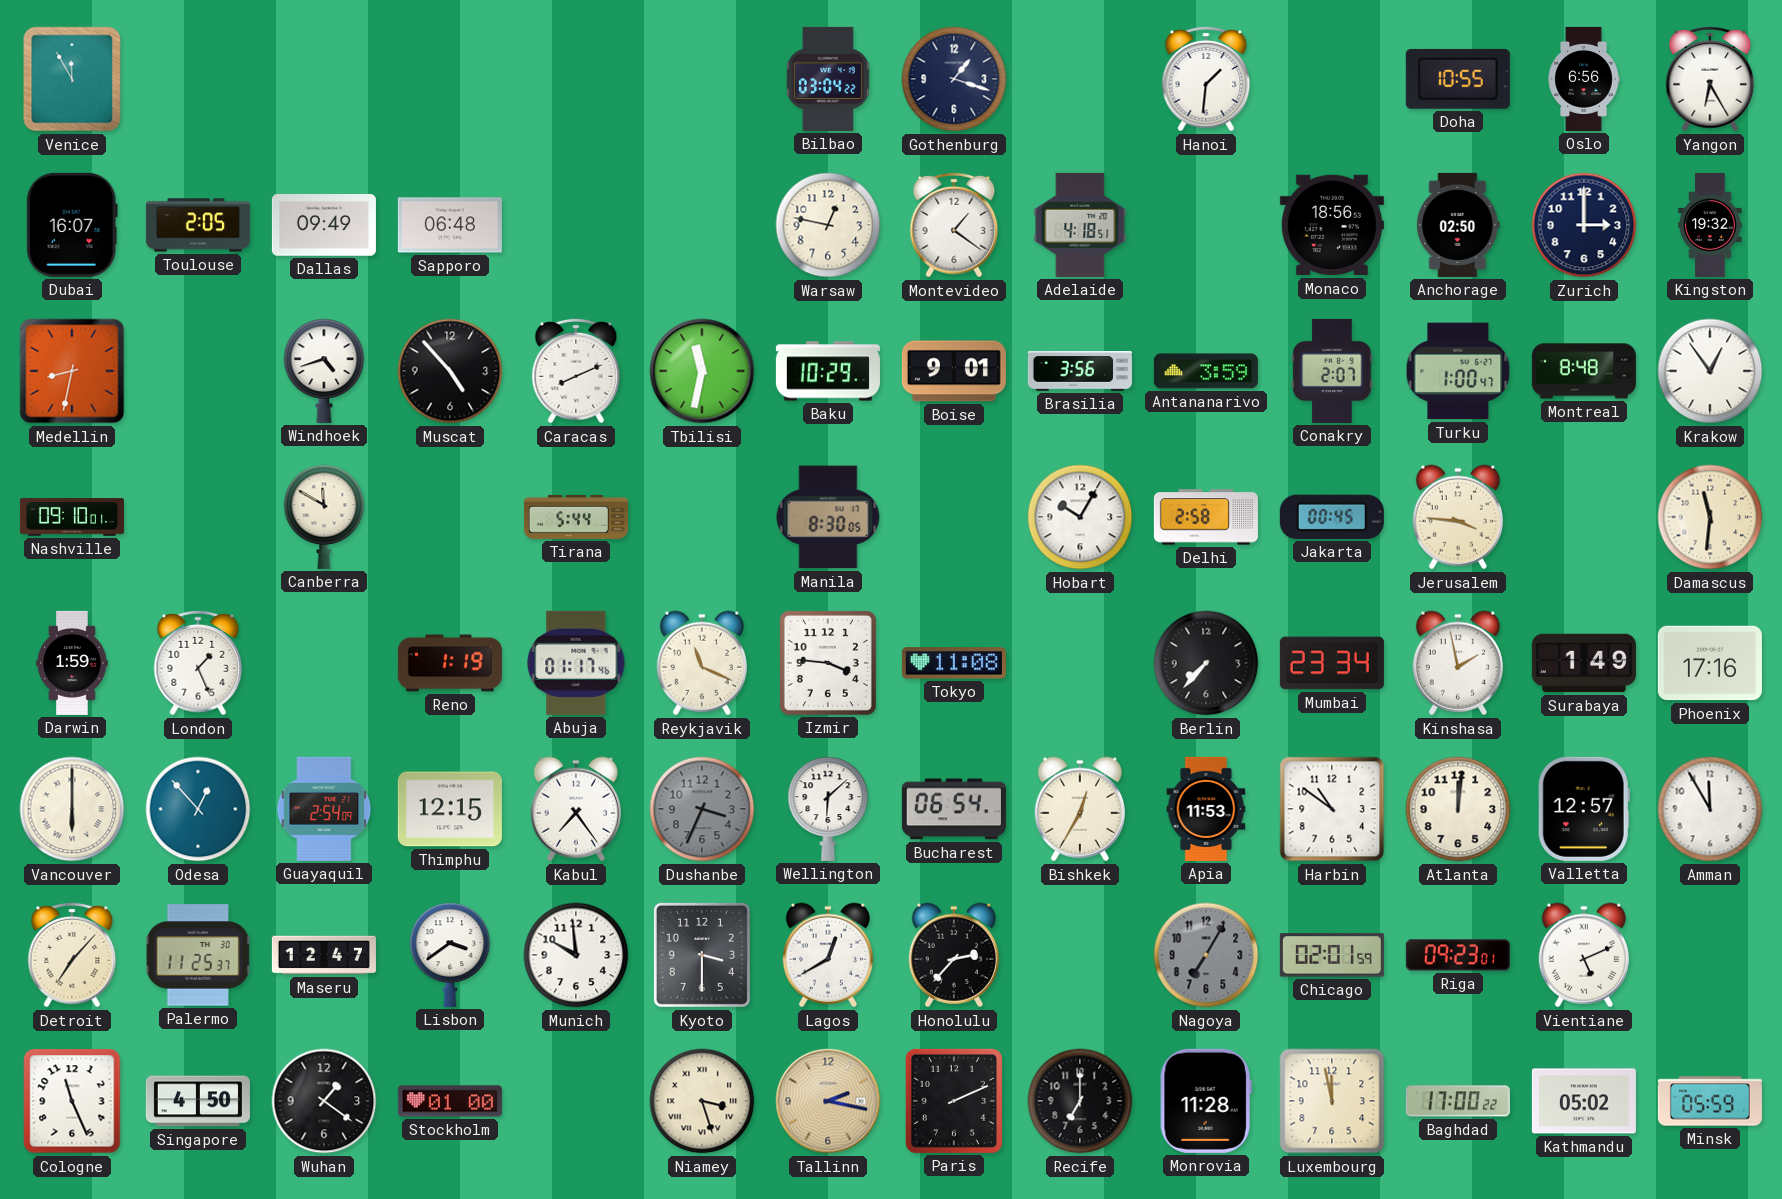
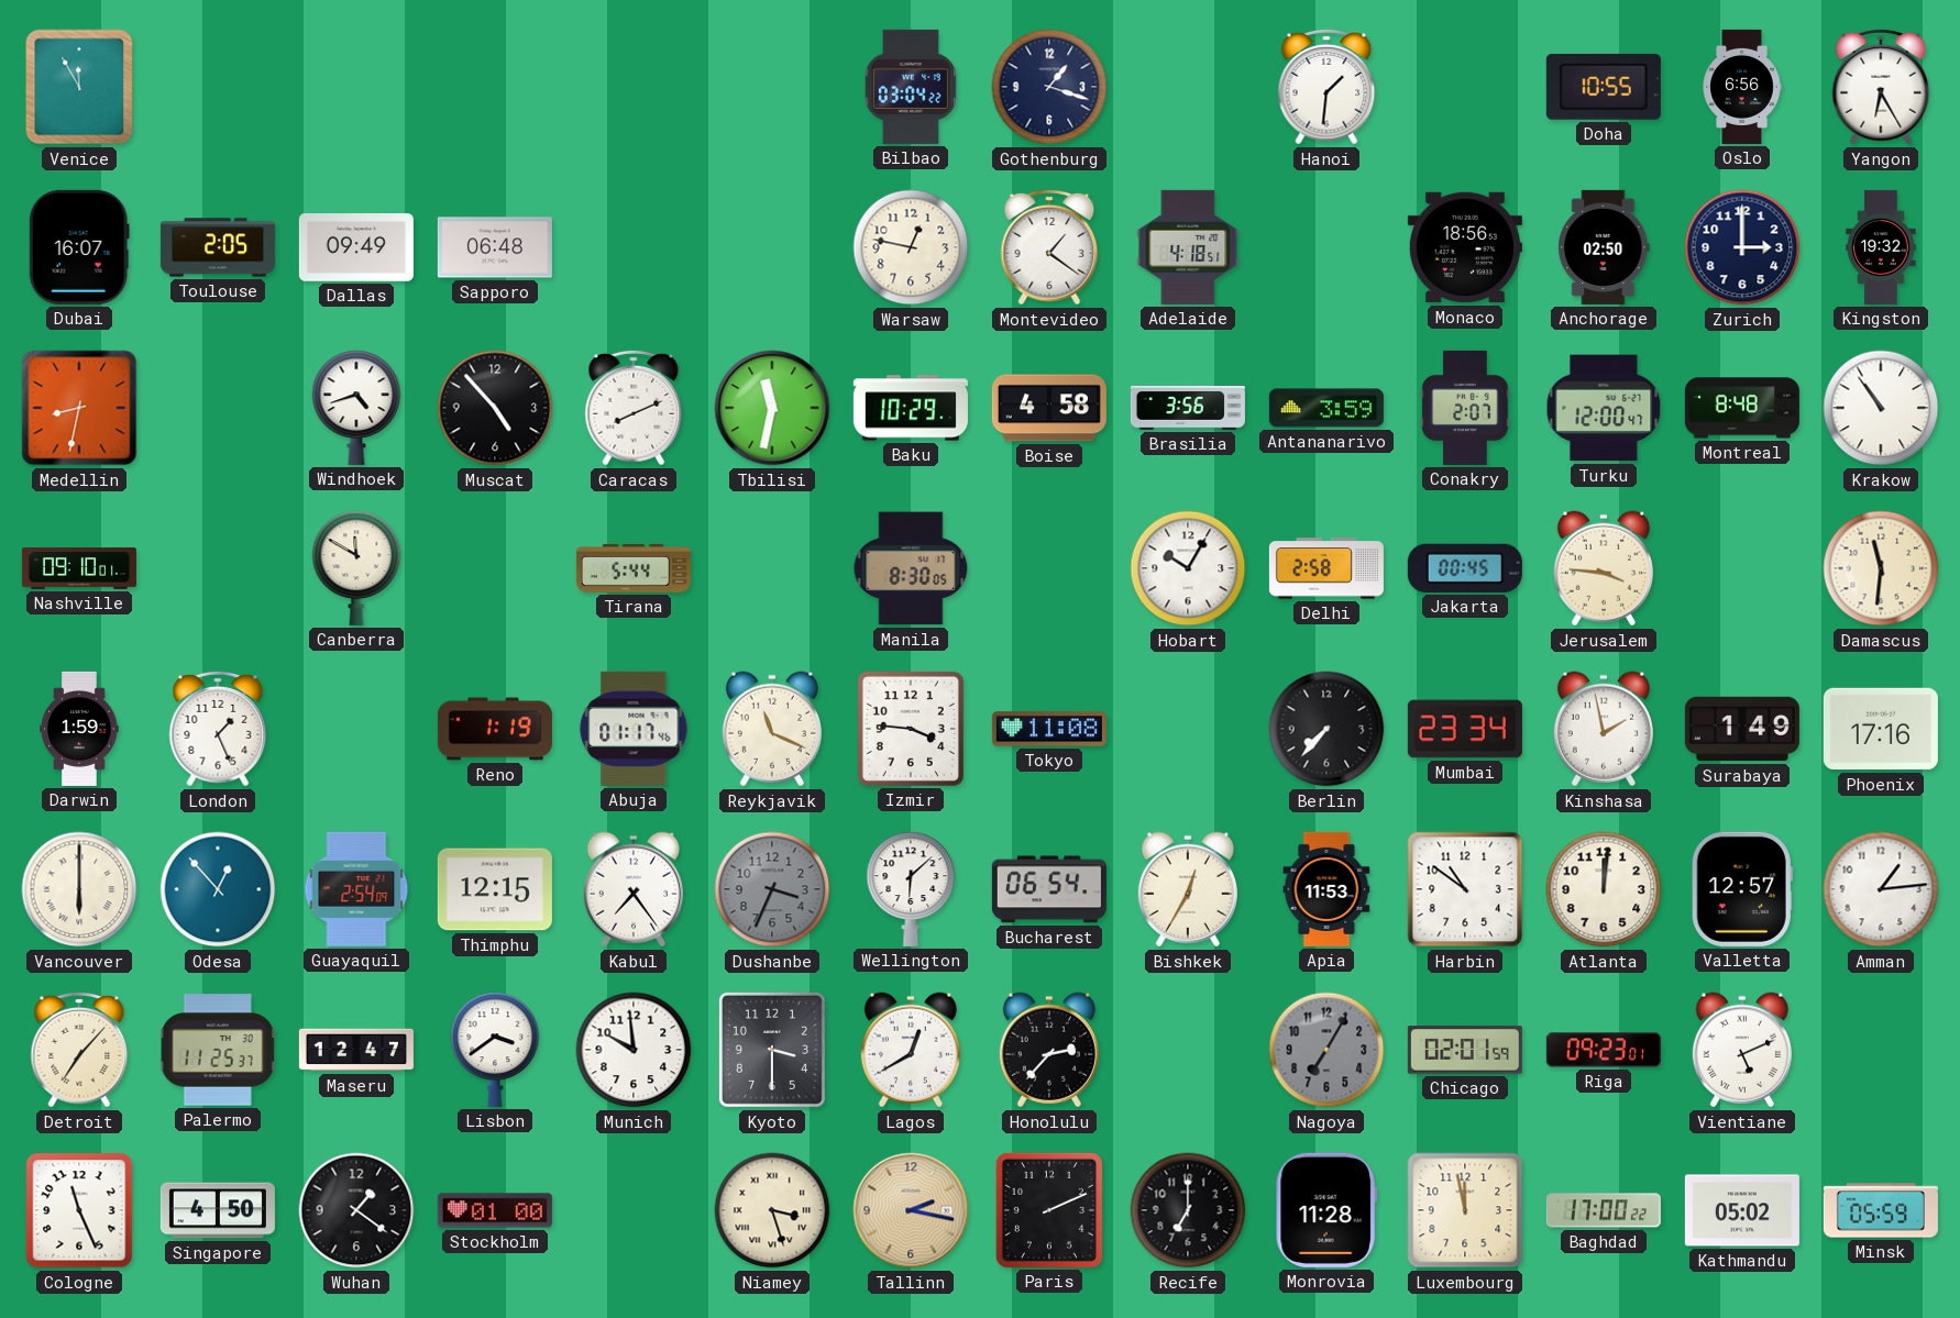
Boise: 9:01 -> 4:58
Turku: 1:00 -> 12:00
Krakow: 12:54 -> 10:54
Amman: 11:55 -> 1:14
